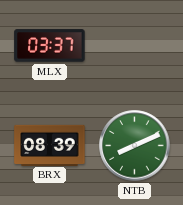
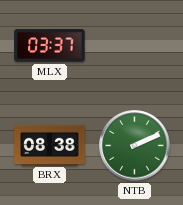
BRX: 08:39 -> 08:38
NTB: 8:11 -> 2:11
